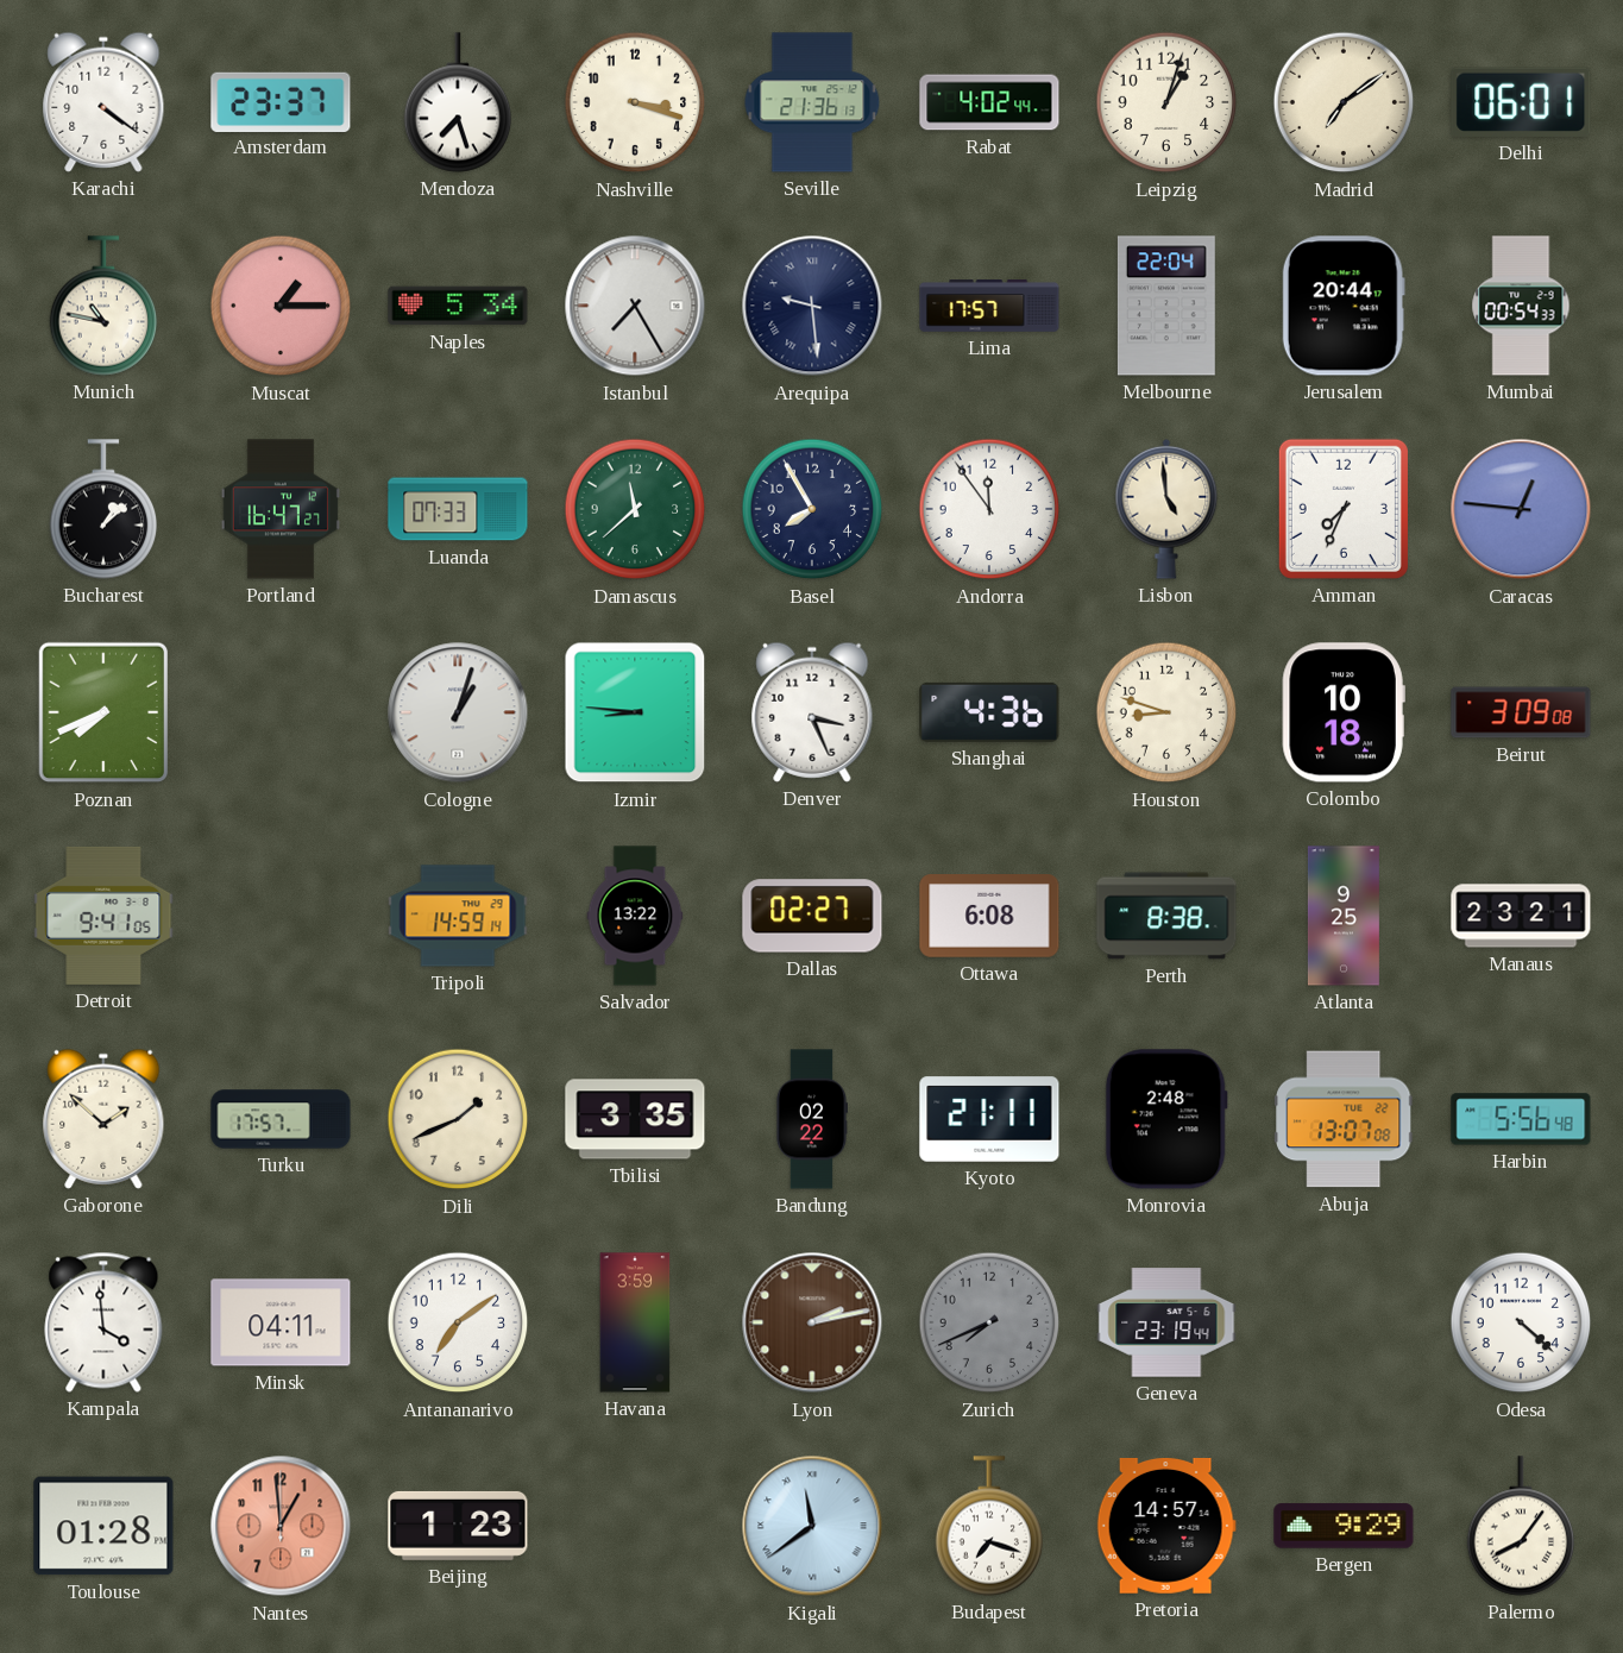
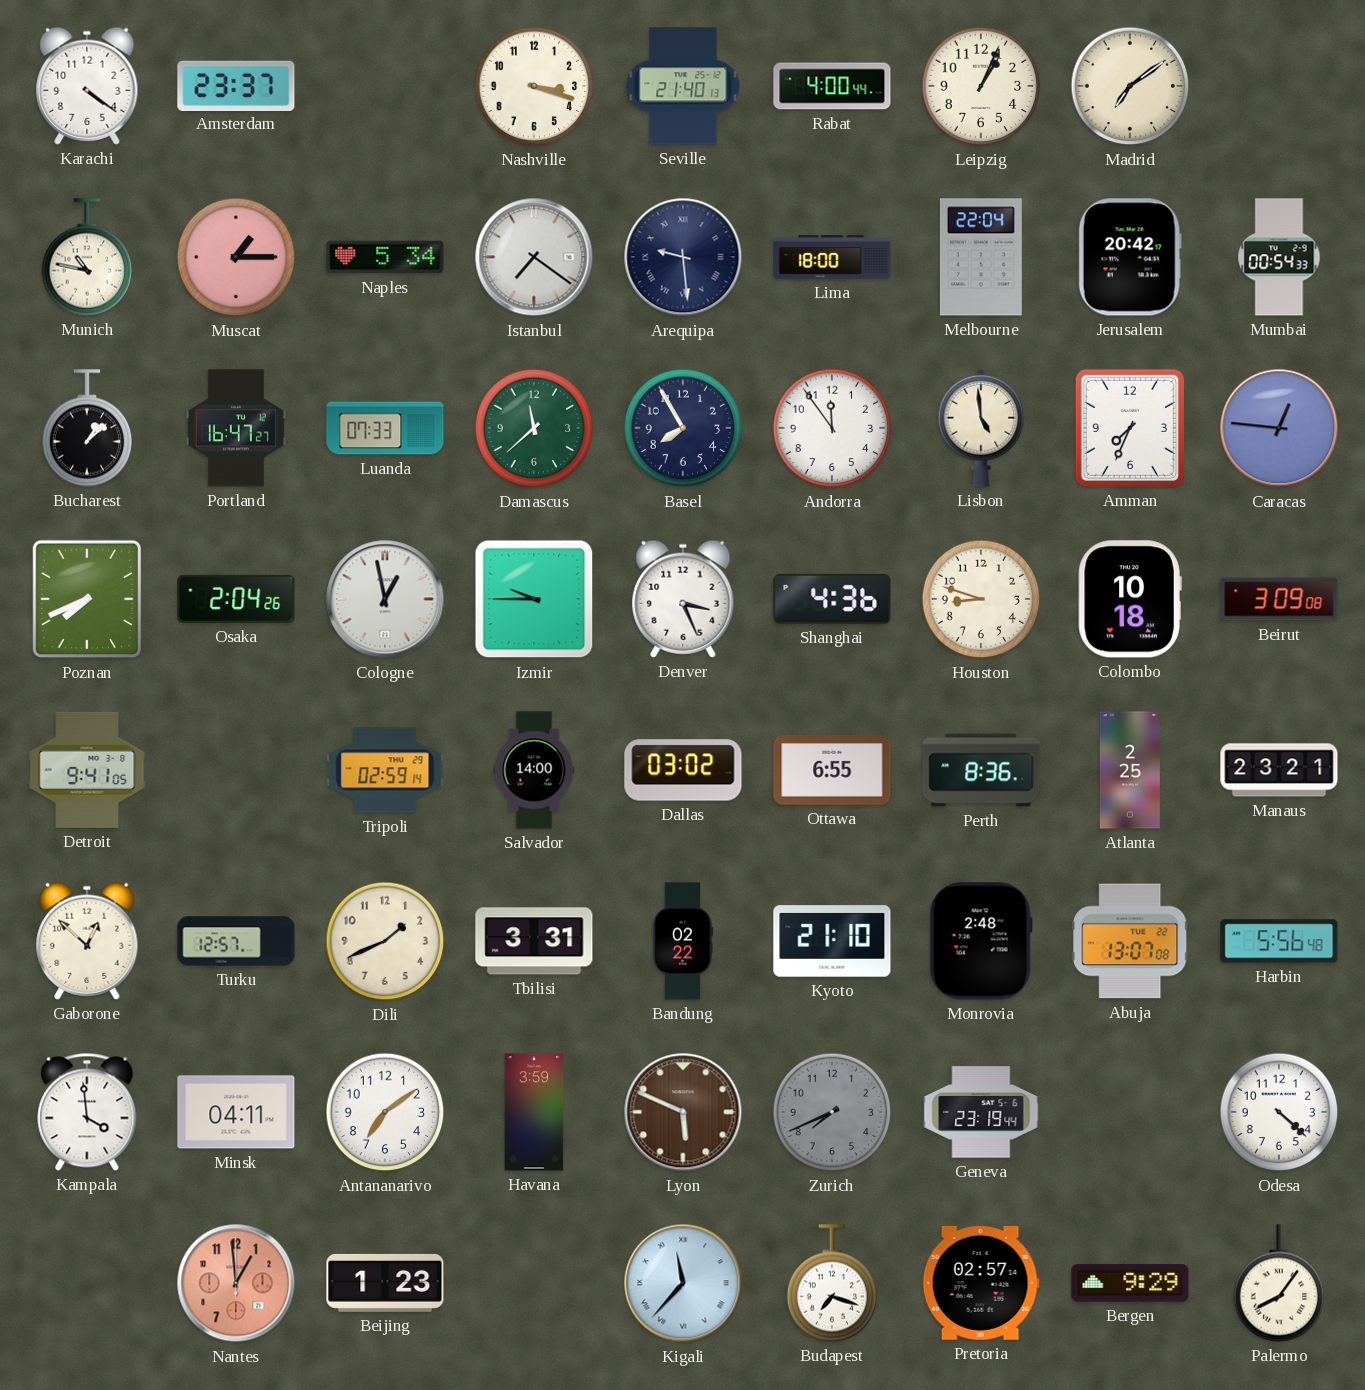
Mendoza: 7:27 -> none
Seville: 21:36 -> 21:40
Rabat: 4:02 -> 4:00
Leipzig: 1:03 -> 1:04
Delhi: 06:01 -> none
Istanbul: 7:25 -> 7:21
Lima: 17:57 -> 18:00
Jerusalem: 20:44 -> 20:42
Osaka: none -> 2:04
Cologne: 1:03 -> 12:58
Izmir: 8:46 -> 9:45
Tripoli: 14:59 -> 02:59
Salvador: 13:22 -> 14:00
Dallas: 02:27 -> 03:02
Ottawa: 6:08 -> 6:55
Perth: 8:38 -> 8:36
Atlanta: 9:25 -> 2:25
Gaborone: 1:52 -> 12:52
Turku: 17:57 -> 12:57
Tbilisi: 3:35 -> 3:31
Kyoto: 21:11 -> 21:10
Lyon: 2:13 -> 5:49
Toulouse: 01:28 -> none
Kigali: 11:39 -> 11:37
Pretoria: 14:57 -> 02:57
